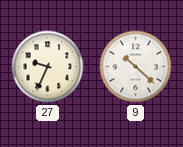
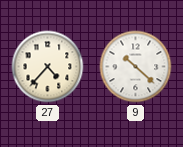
27: 9:34 -> 4:37
